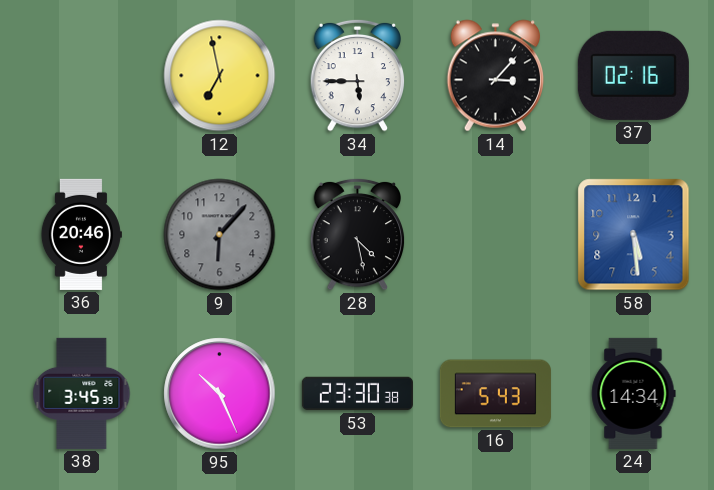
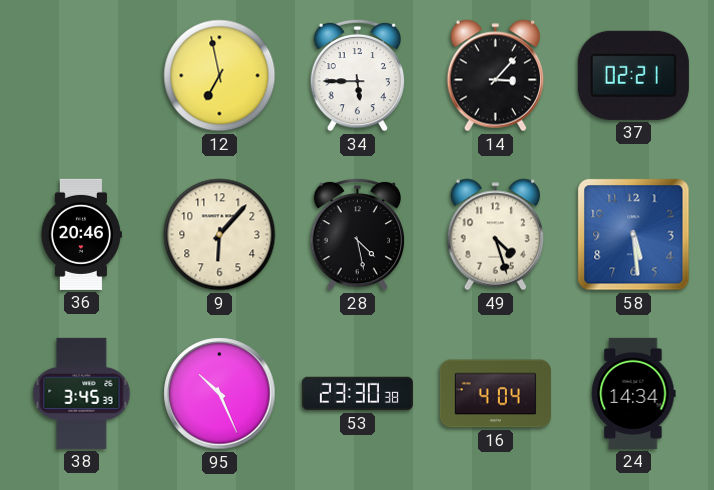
37: 02:16 -> 02:21
9 dial: grey -> cream
49: none -> 4:27
16: 5:43 -> 4:04
